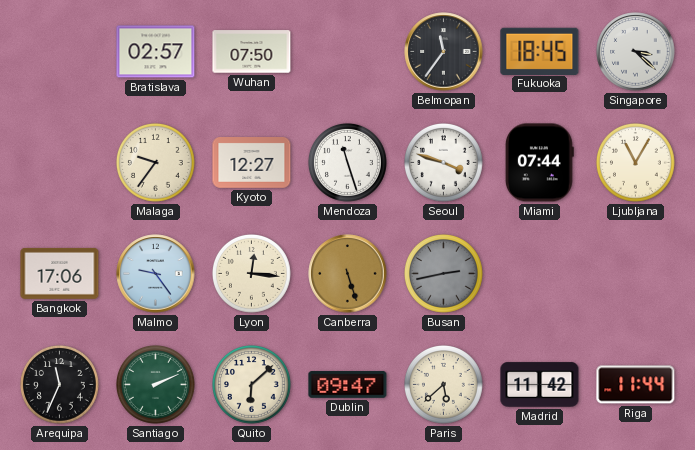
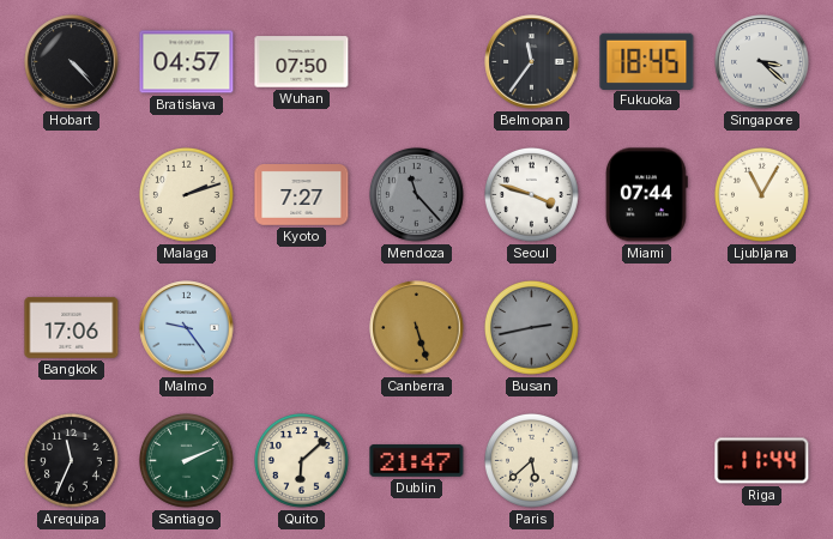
Hobart: none -> 4:23
Bratislava: 02:57 -> 04:57
Malaga: 9:36 -> 2:12
Kyoto: 12:27 -> 7:27
Mendoza: 11:27 -> 11:23
Mendoza dial: white -> grey
Lyon: 12:16 -> none
Dublin: 09:47 -> 21:47
Madrid: 11:42 -> none
